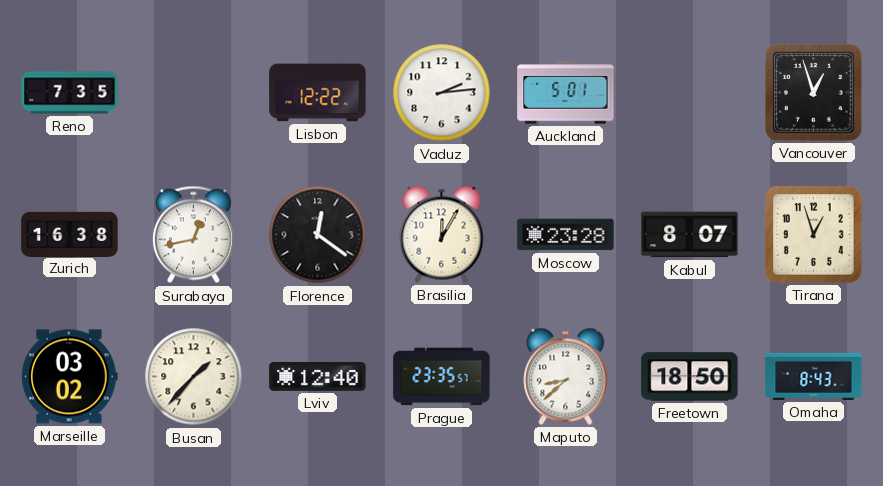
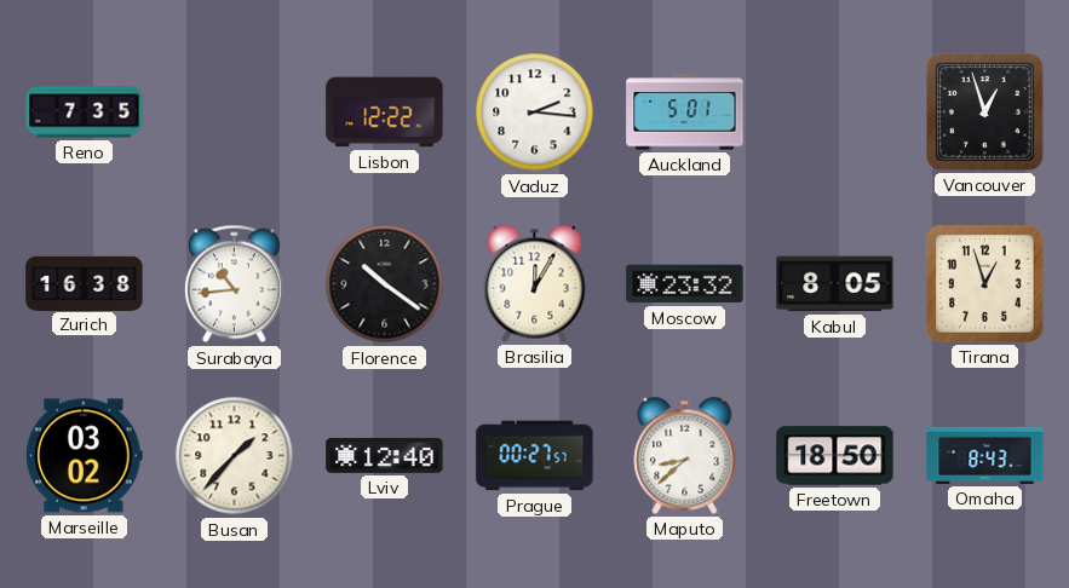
Vaduz: 2:14 -> 2:16
Surabaya: 12:43 -> 10:44
Florence: 12:21 -> 10:21
Moscow: 23:28 -> 23:32
Kabul: 8:07 -> 8:05
Prague: 23:35 -> 00:27
